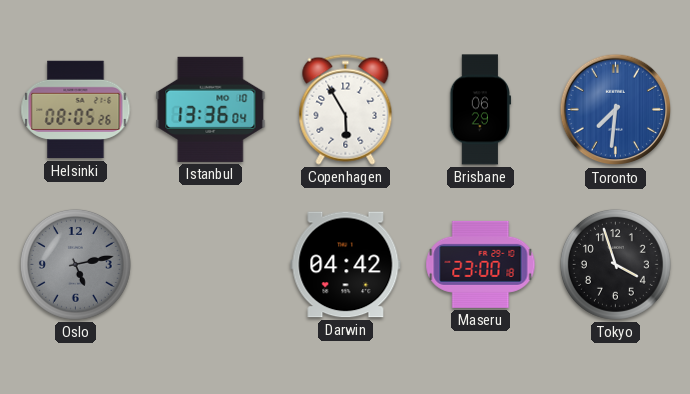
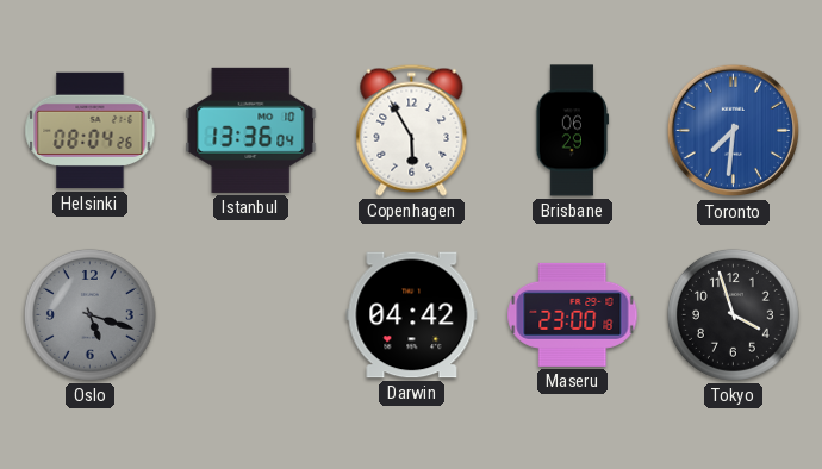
Helsinki: 08:05 -> 08:04
Oslo: 5:13 -> 5:18
